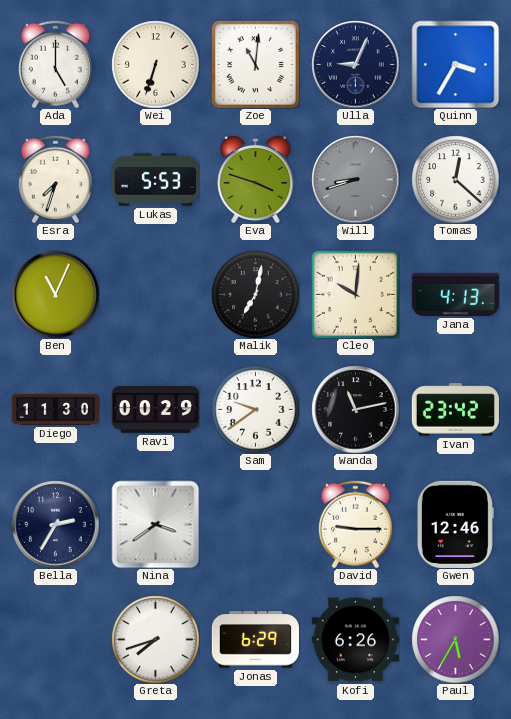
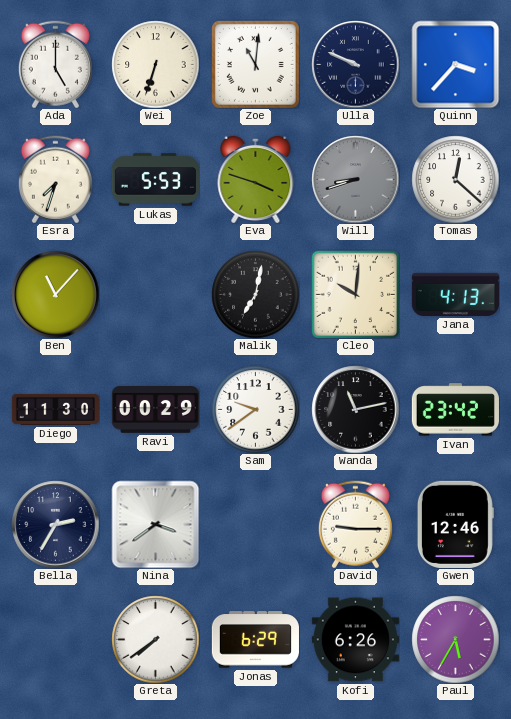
Ulla: 9:04 -> 9:49
Quinn: 3:35 -> 3:37
Ben: 11:04 -> 11:07
Greta: 7:42 -> 7:39
